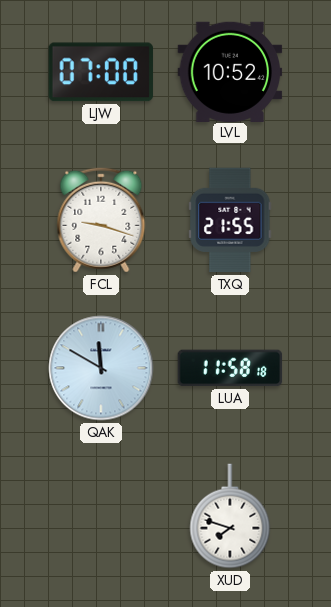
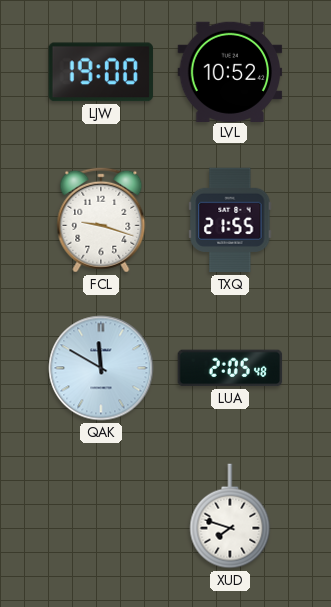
LJW: 07:00 -> 19:00
LUA: 11:58 -> 2:05
